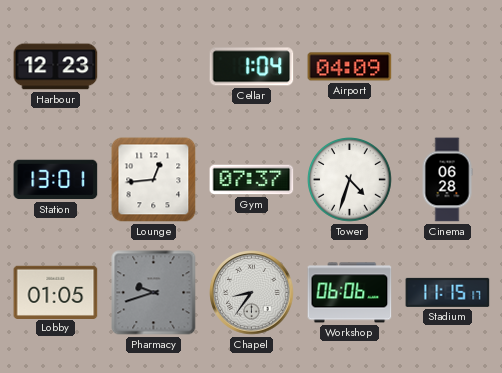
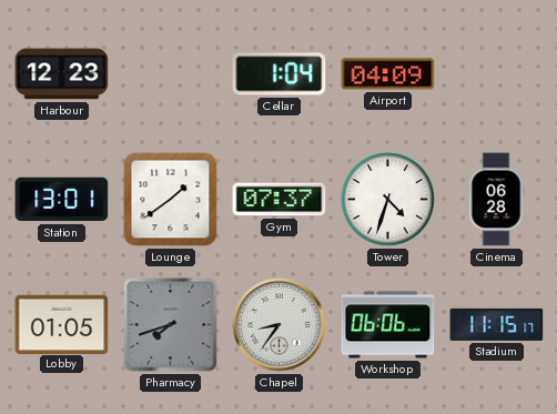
Lounge: 12:44 -> 1:39
Pharmacy: 9:42 -> 7:42
